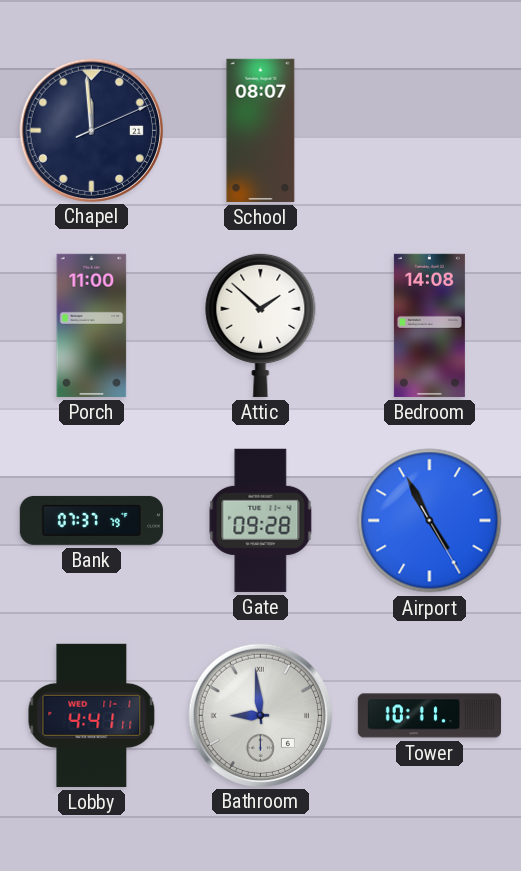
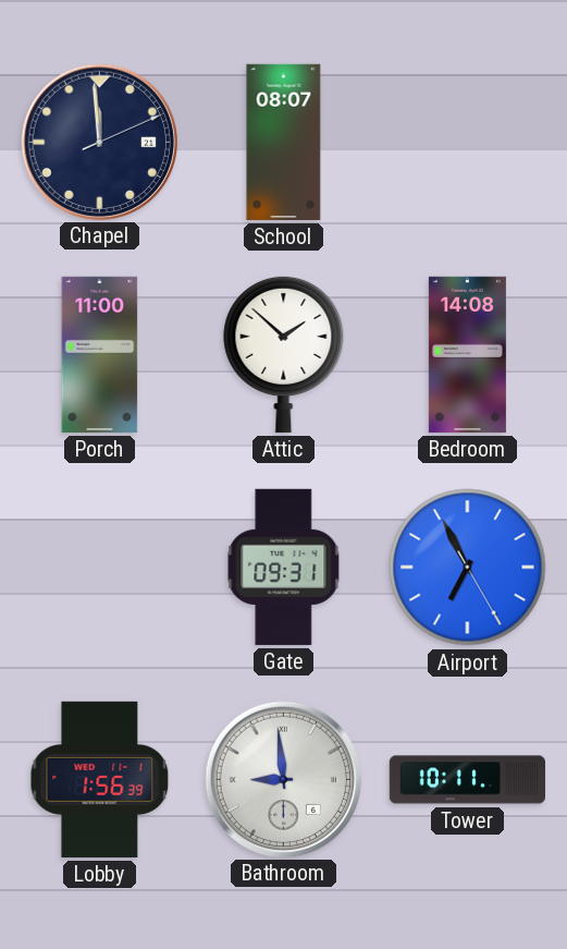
Bank: 07:37 -> none
Gate: 09:28 -> 09:31
Airport: 4:55 -> 6:55
Lobby: 4:41 -> 1:56
